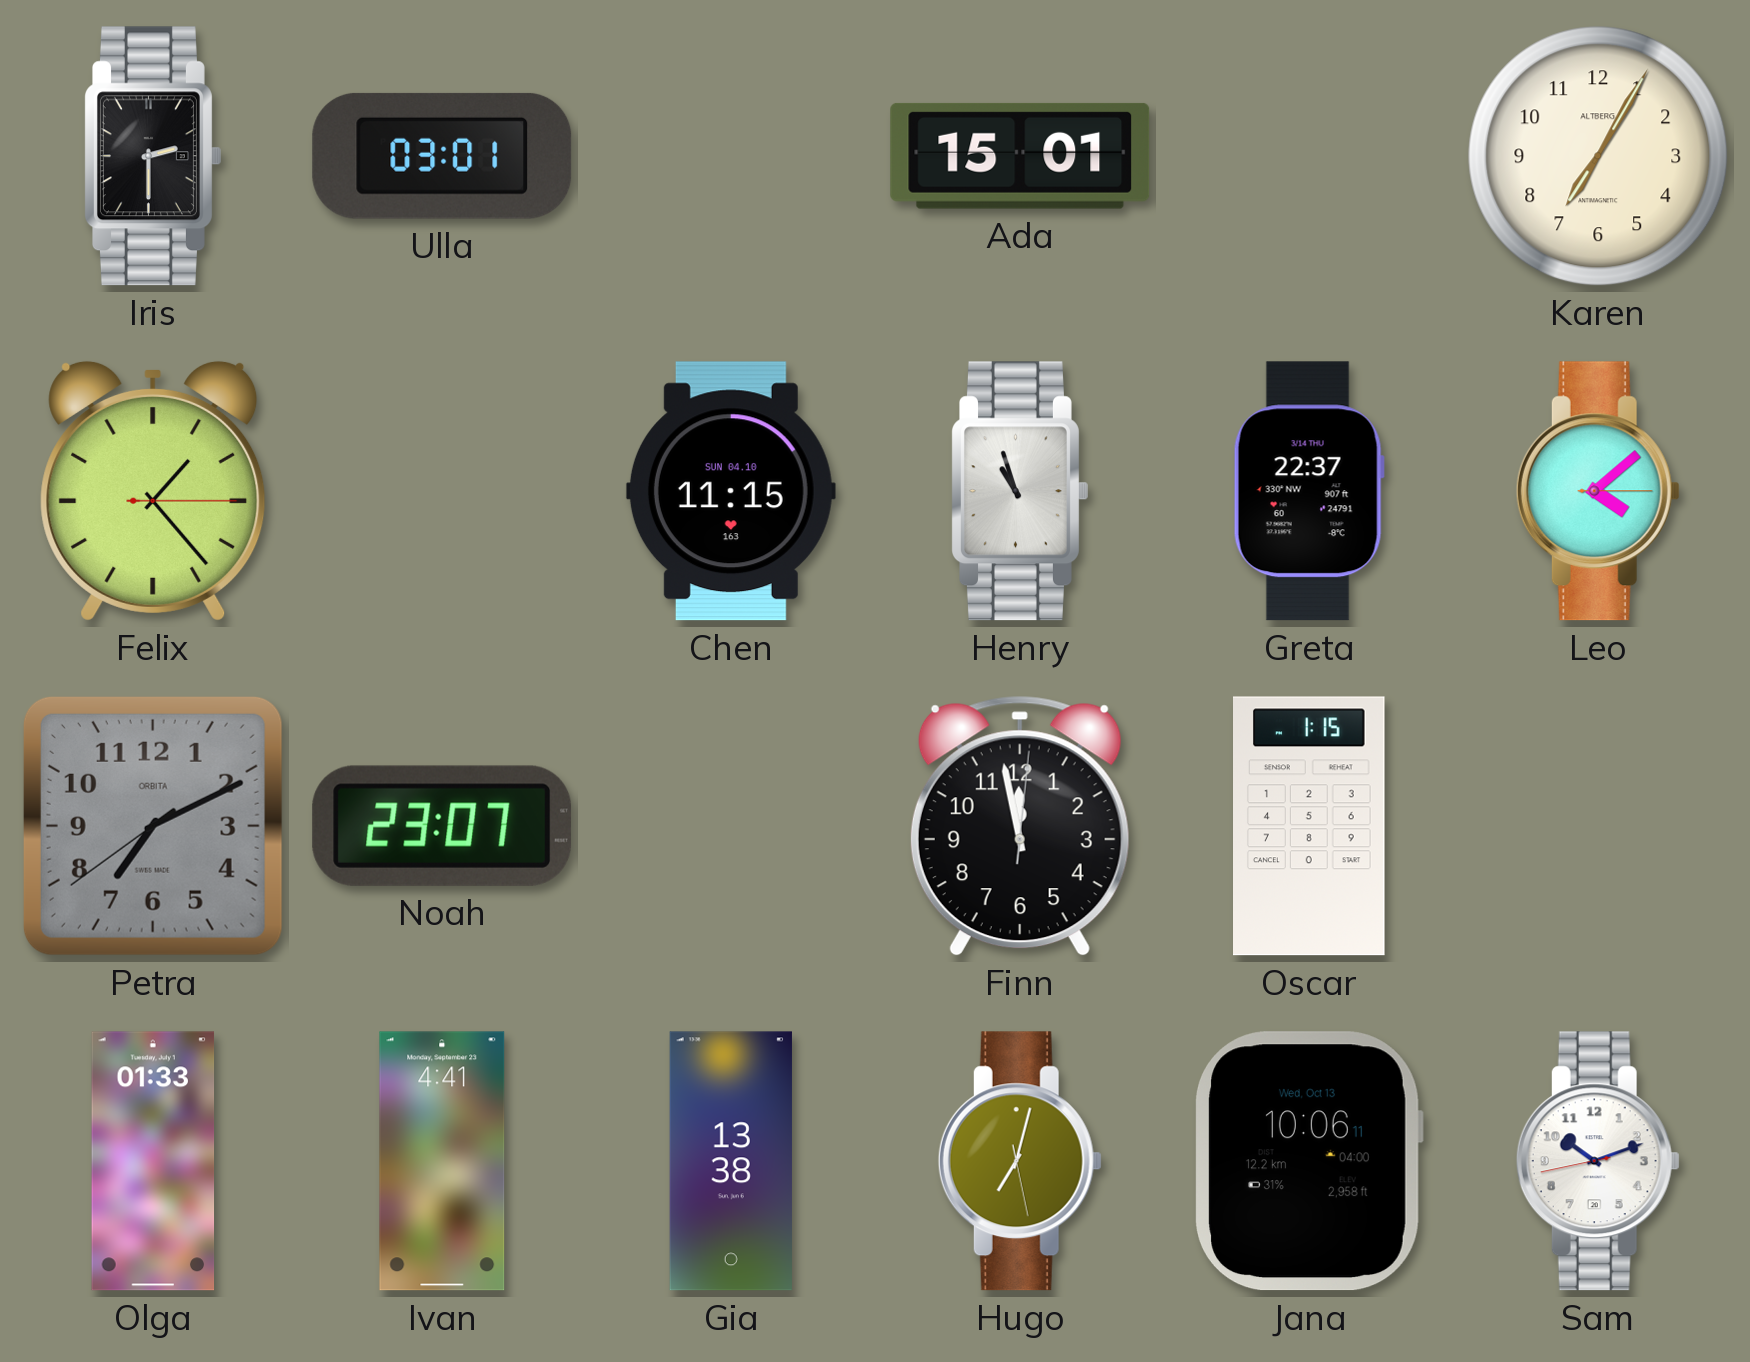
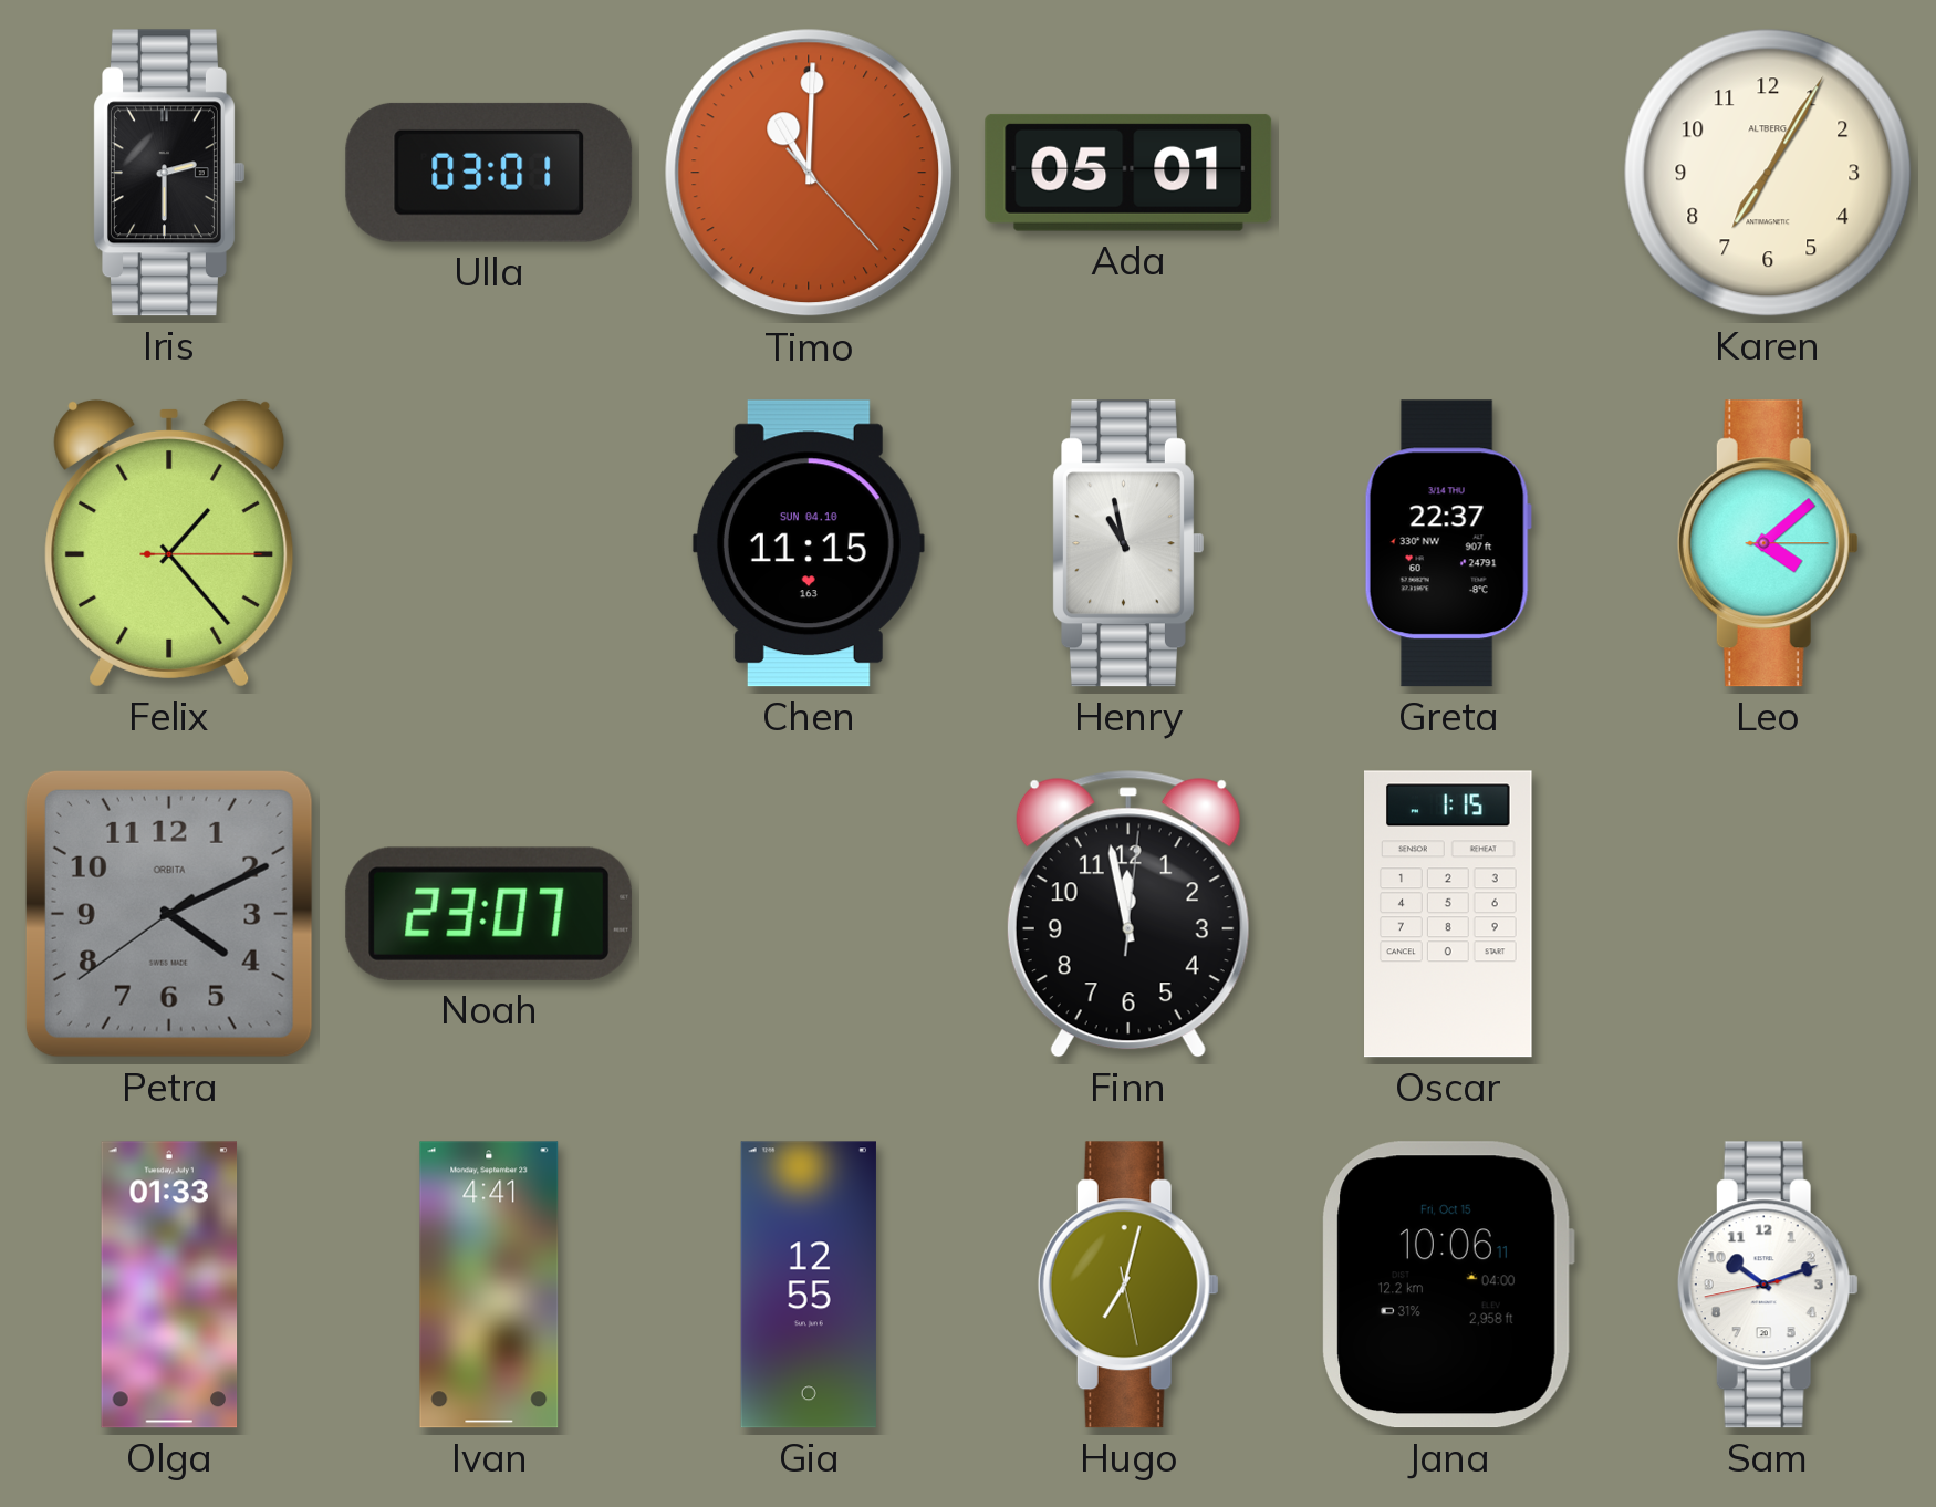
Timo: none -> 11:00
Ada: 15:01 -> 05:01
Henry: 10:57 -> 10:58
Petra: 7:10 -> 4:10
Gia: 13:38 -> 12:55
Jana date: Wed, Oct 13 -> Fri, Oct 15
